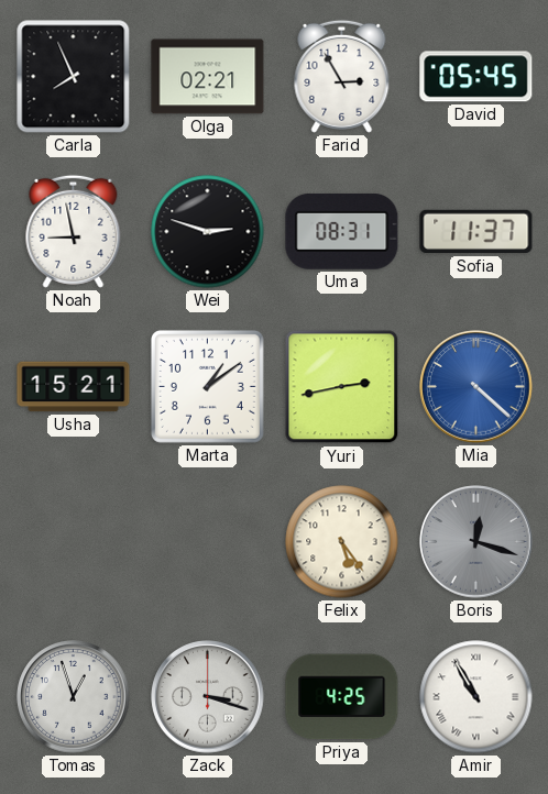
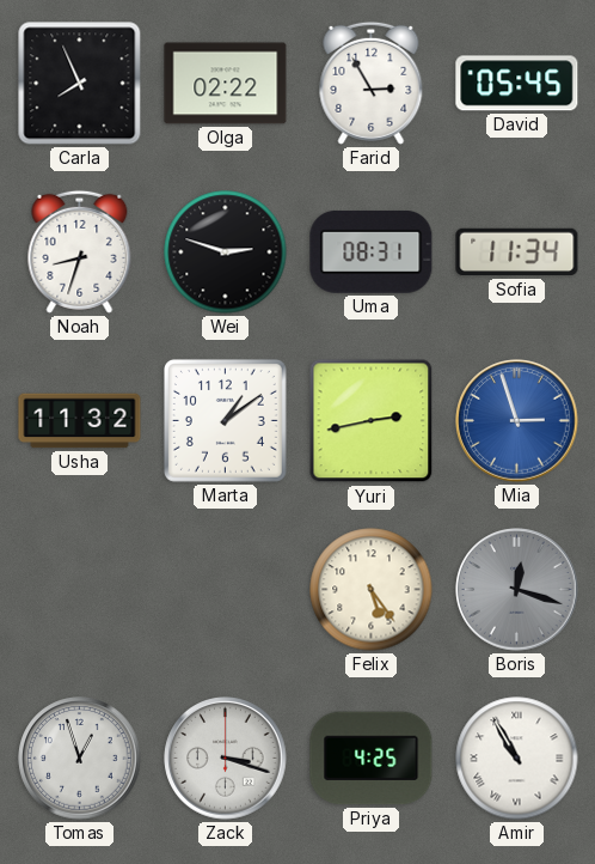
Olga: 02:21 -> 02:22
Noah: 8:58 -> 8:33
Sofia: 11:37 -> 11:34
Usha: 15:21 -> 11:32
Mia: 4:22 -> 2:57
